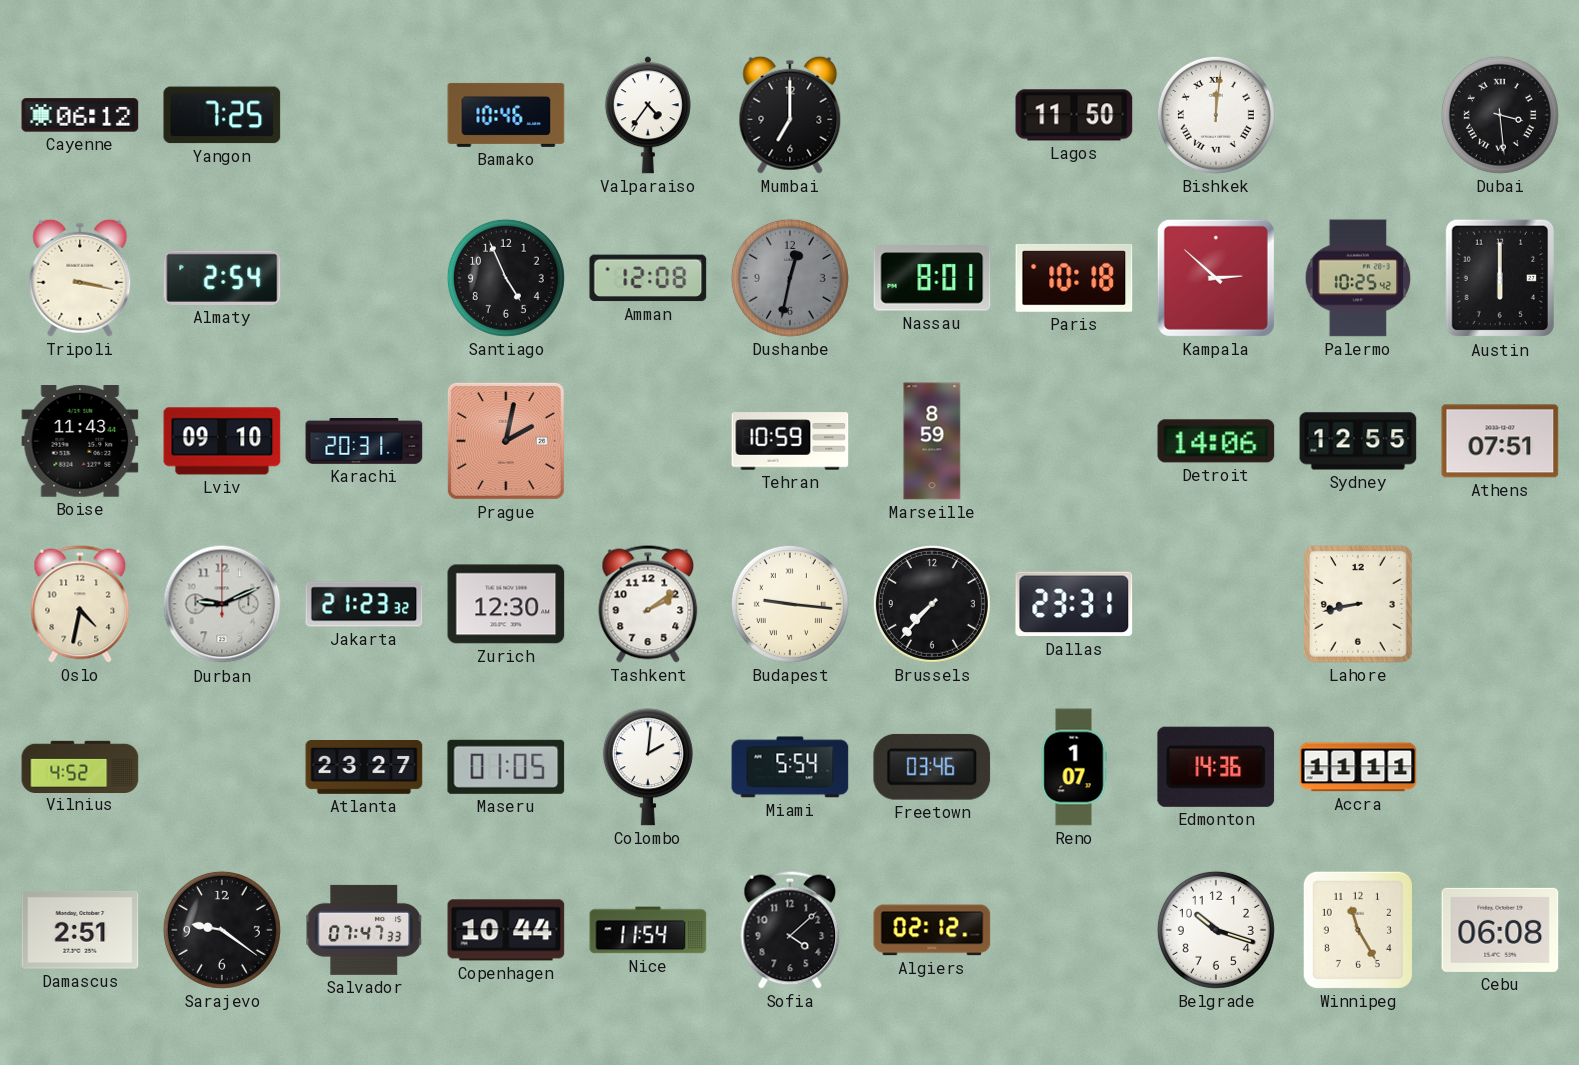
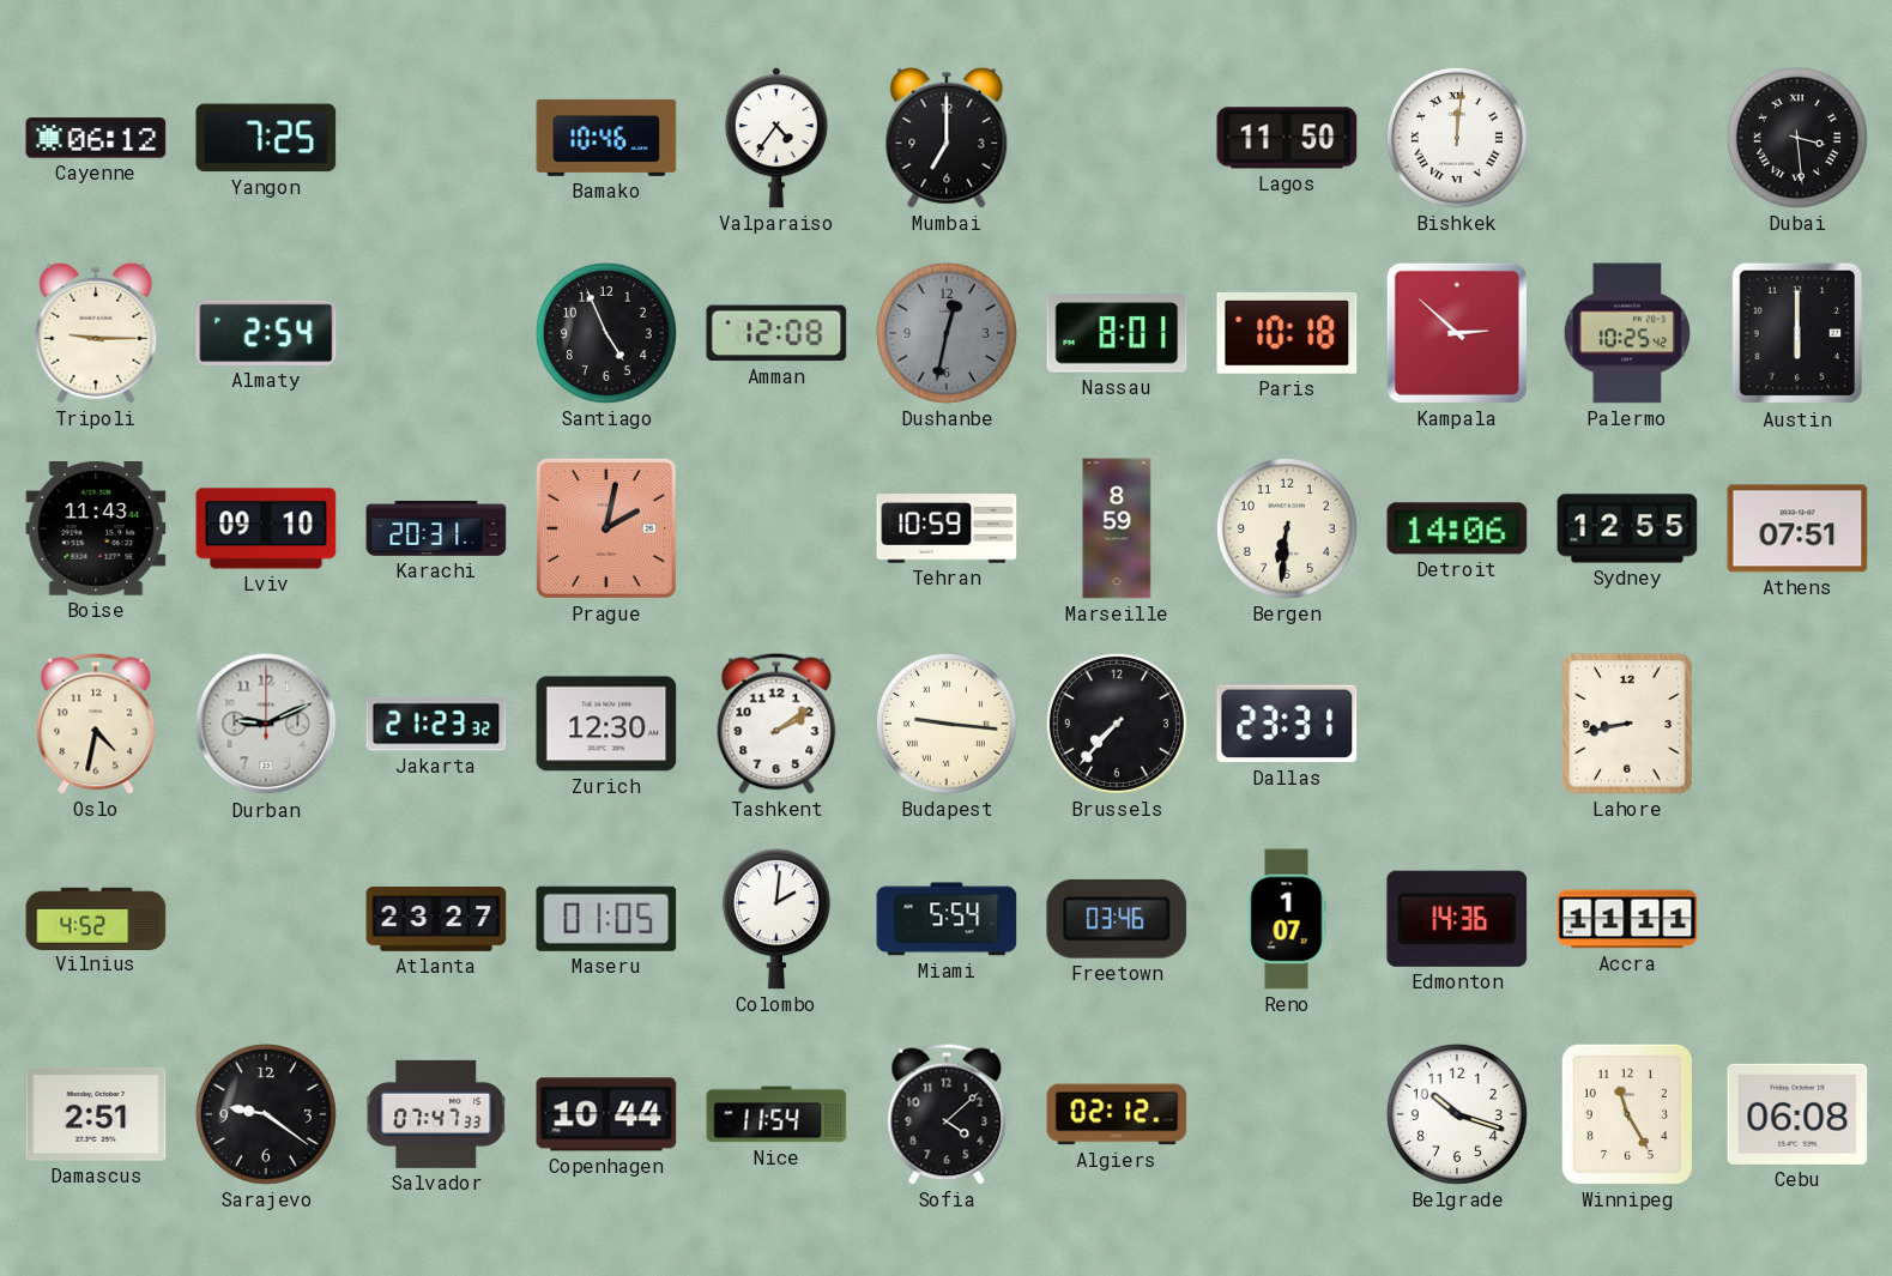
Tripoli: 3:17 -> 9:15
Bergen: none -> 6:31
